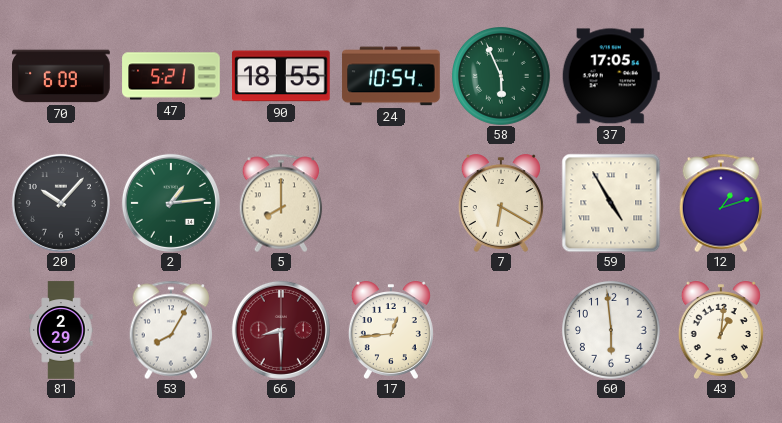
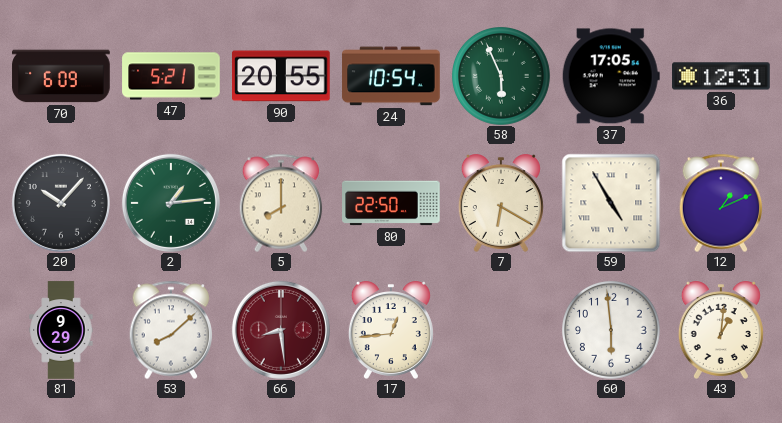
90: 18:55 -> 20:55
36: none -> 12:31
80: none -> 22:50
12: 1:12 -> 1:11
81: 2:29 -> 9:29
53: 8:05 -> 8:08
66: 8:30 -> 8:29
